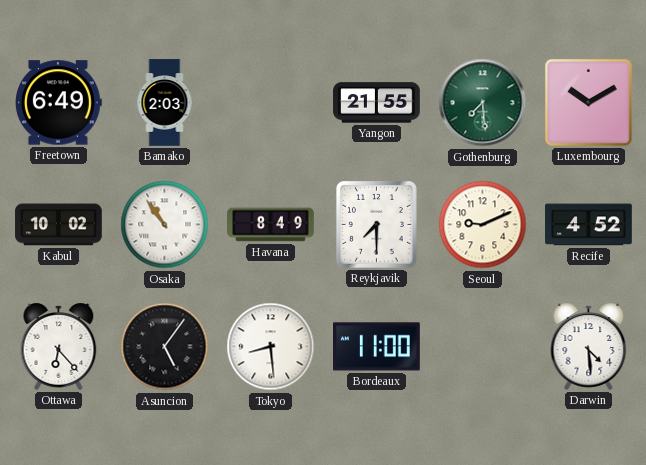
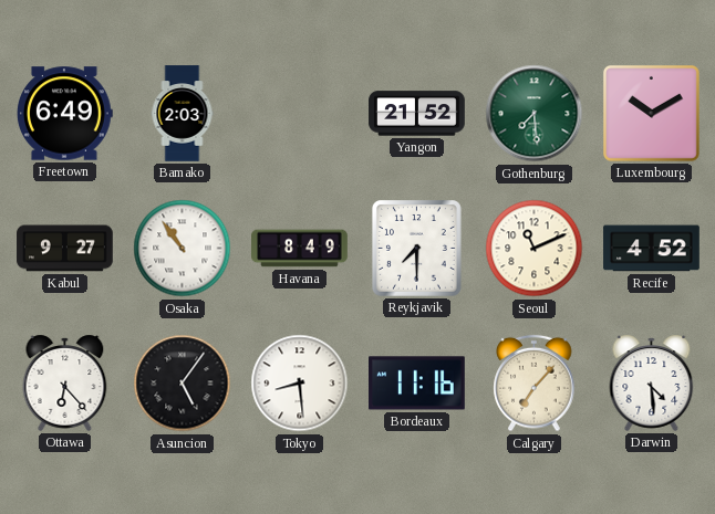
Yangon: 21:55 -> 21:52
Kabul: 10:02 -> 9:27
Seoul: 9:11 -> 11:11
Bordeaux: 11:00 -> 11:16
Calgary: none -> 7:07
